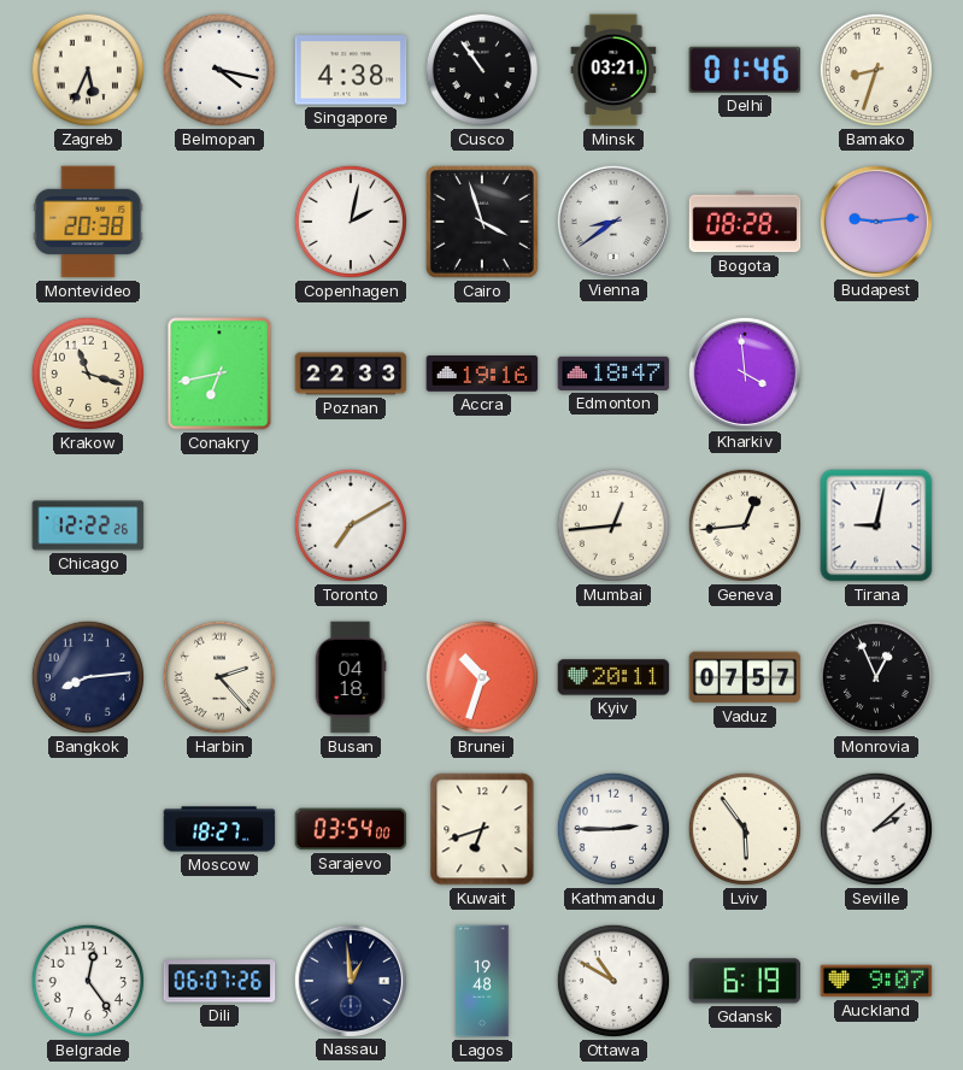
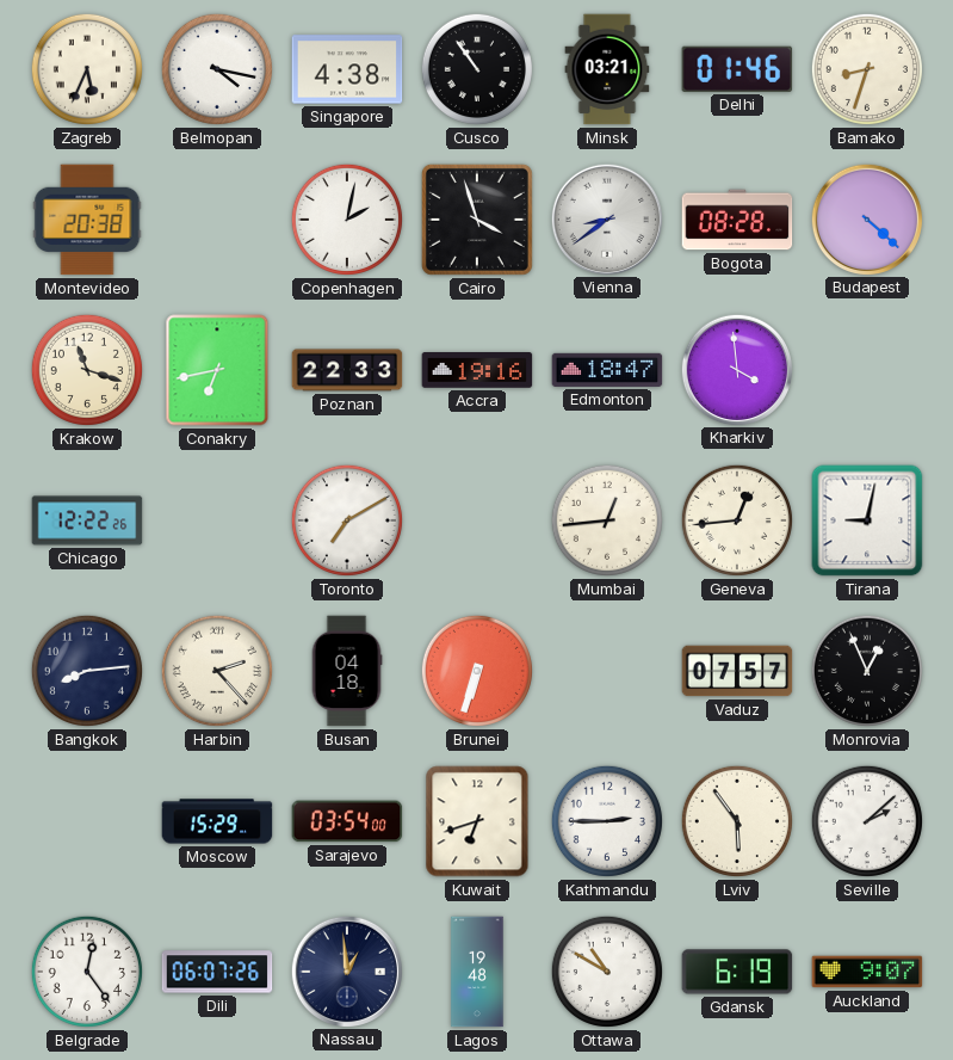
Budapest: 9:14 -> 4:22
Brunei: 10:33 -> 6:33
Kyiv: 20:11 -> none
Moscow: 18:27 -> 15:29
